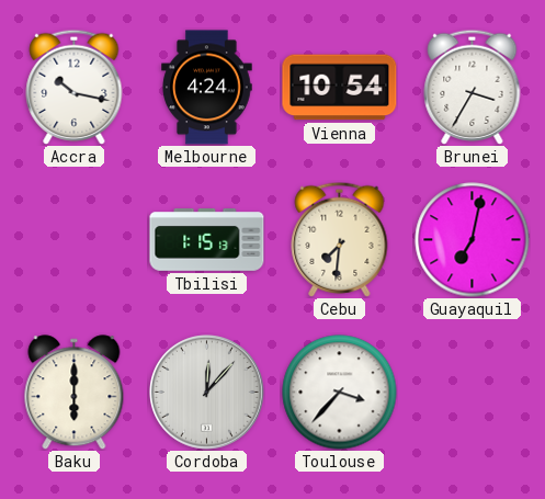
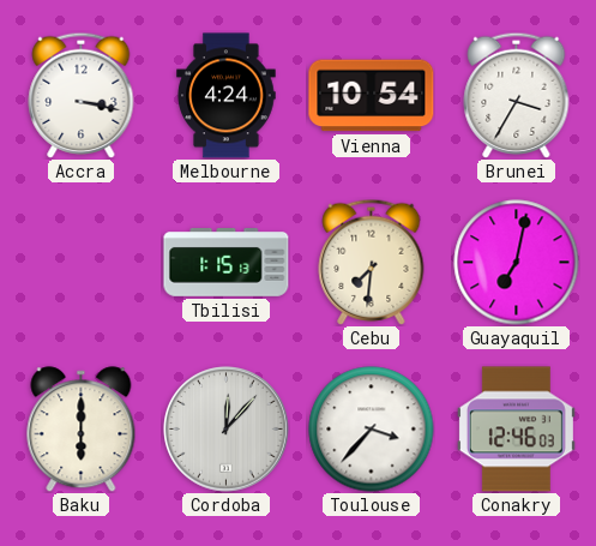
Accra: 10:17 -> 3:17
Conakry: none -> 12:46
